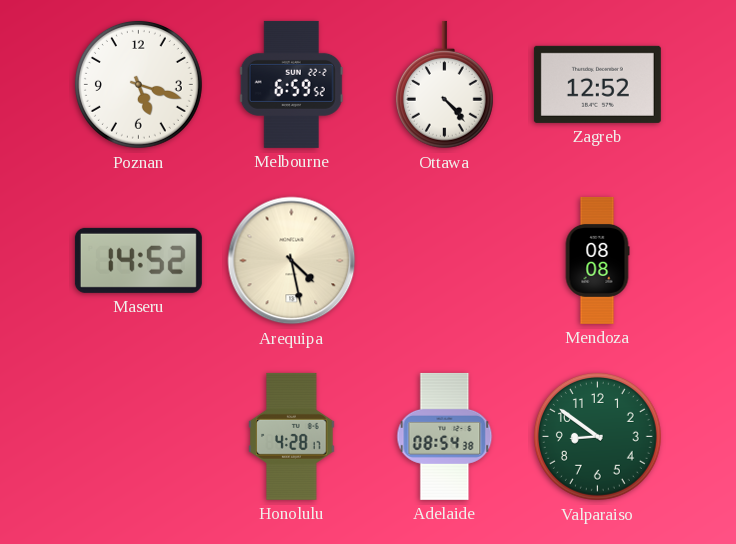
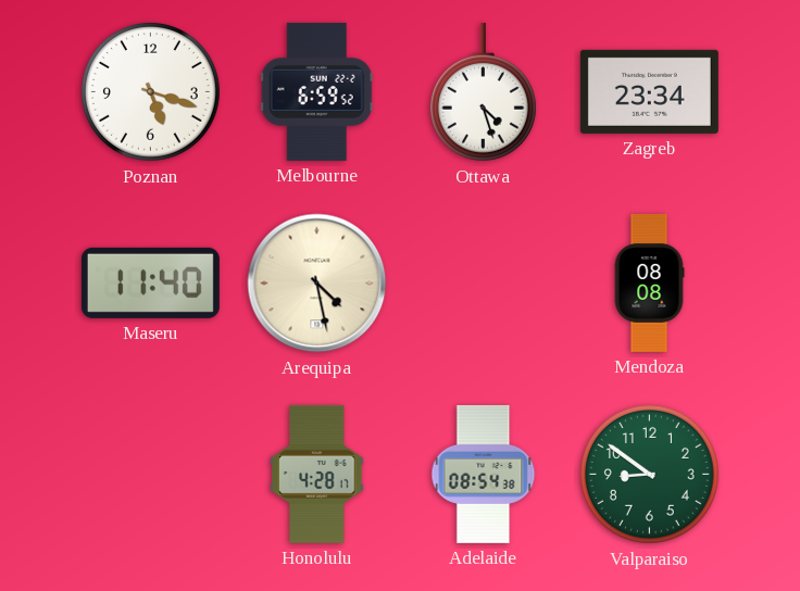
Ottawa: 4:23 -> 4:27
Zagreb: 12:52 -> 23:34
Maseru: 14:52 -> 11:40
